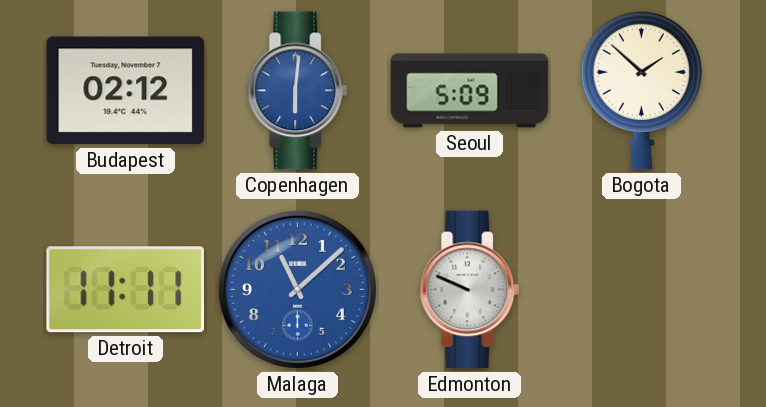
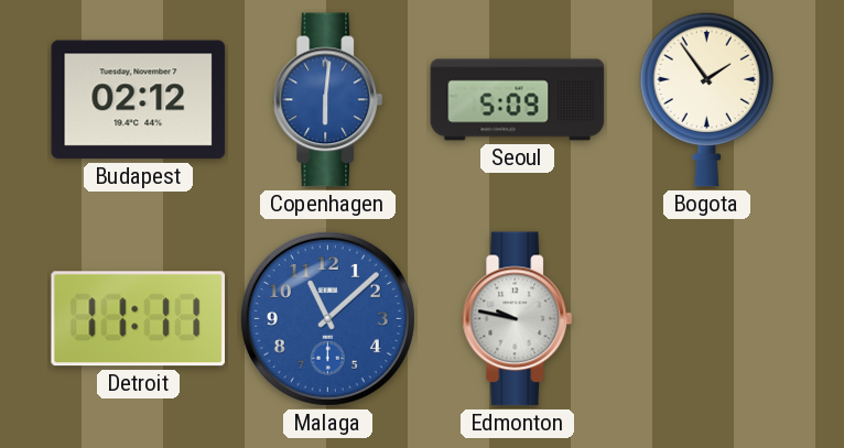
Bogota: 1:52 -> 1:54
Edmonton: 9:49 -> 9:47
